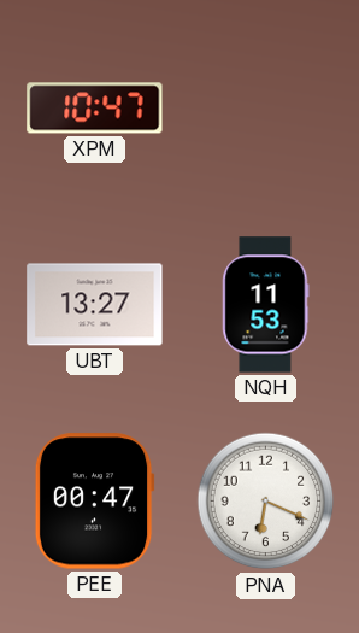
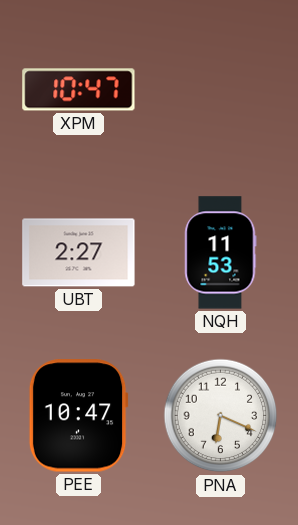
UBT: 13:27 -> 2:27
PEE: 00:47 -> 10:47
